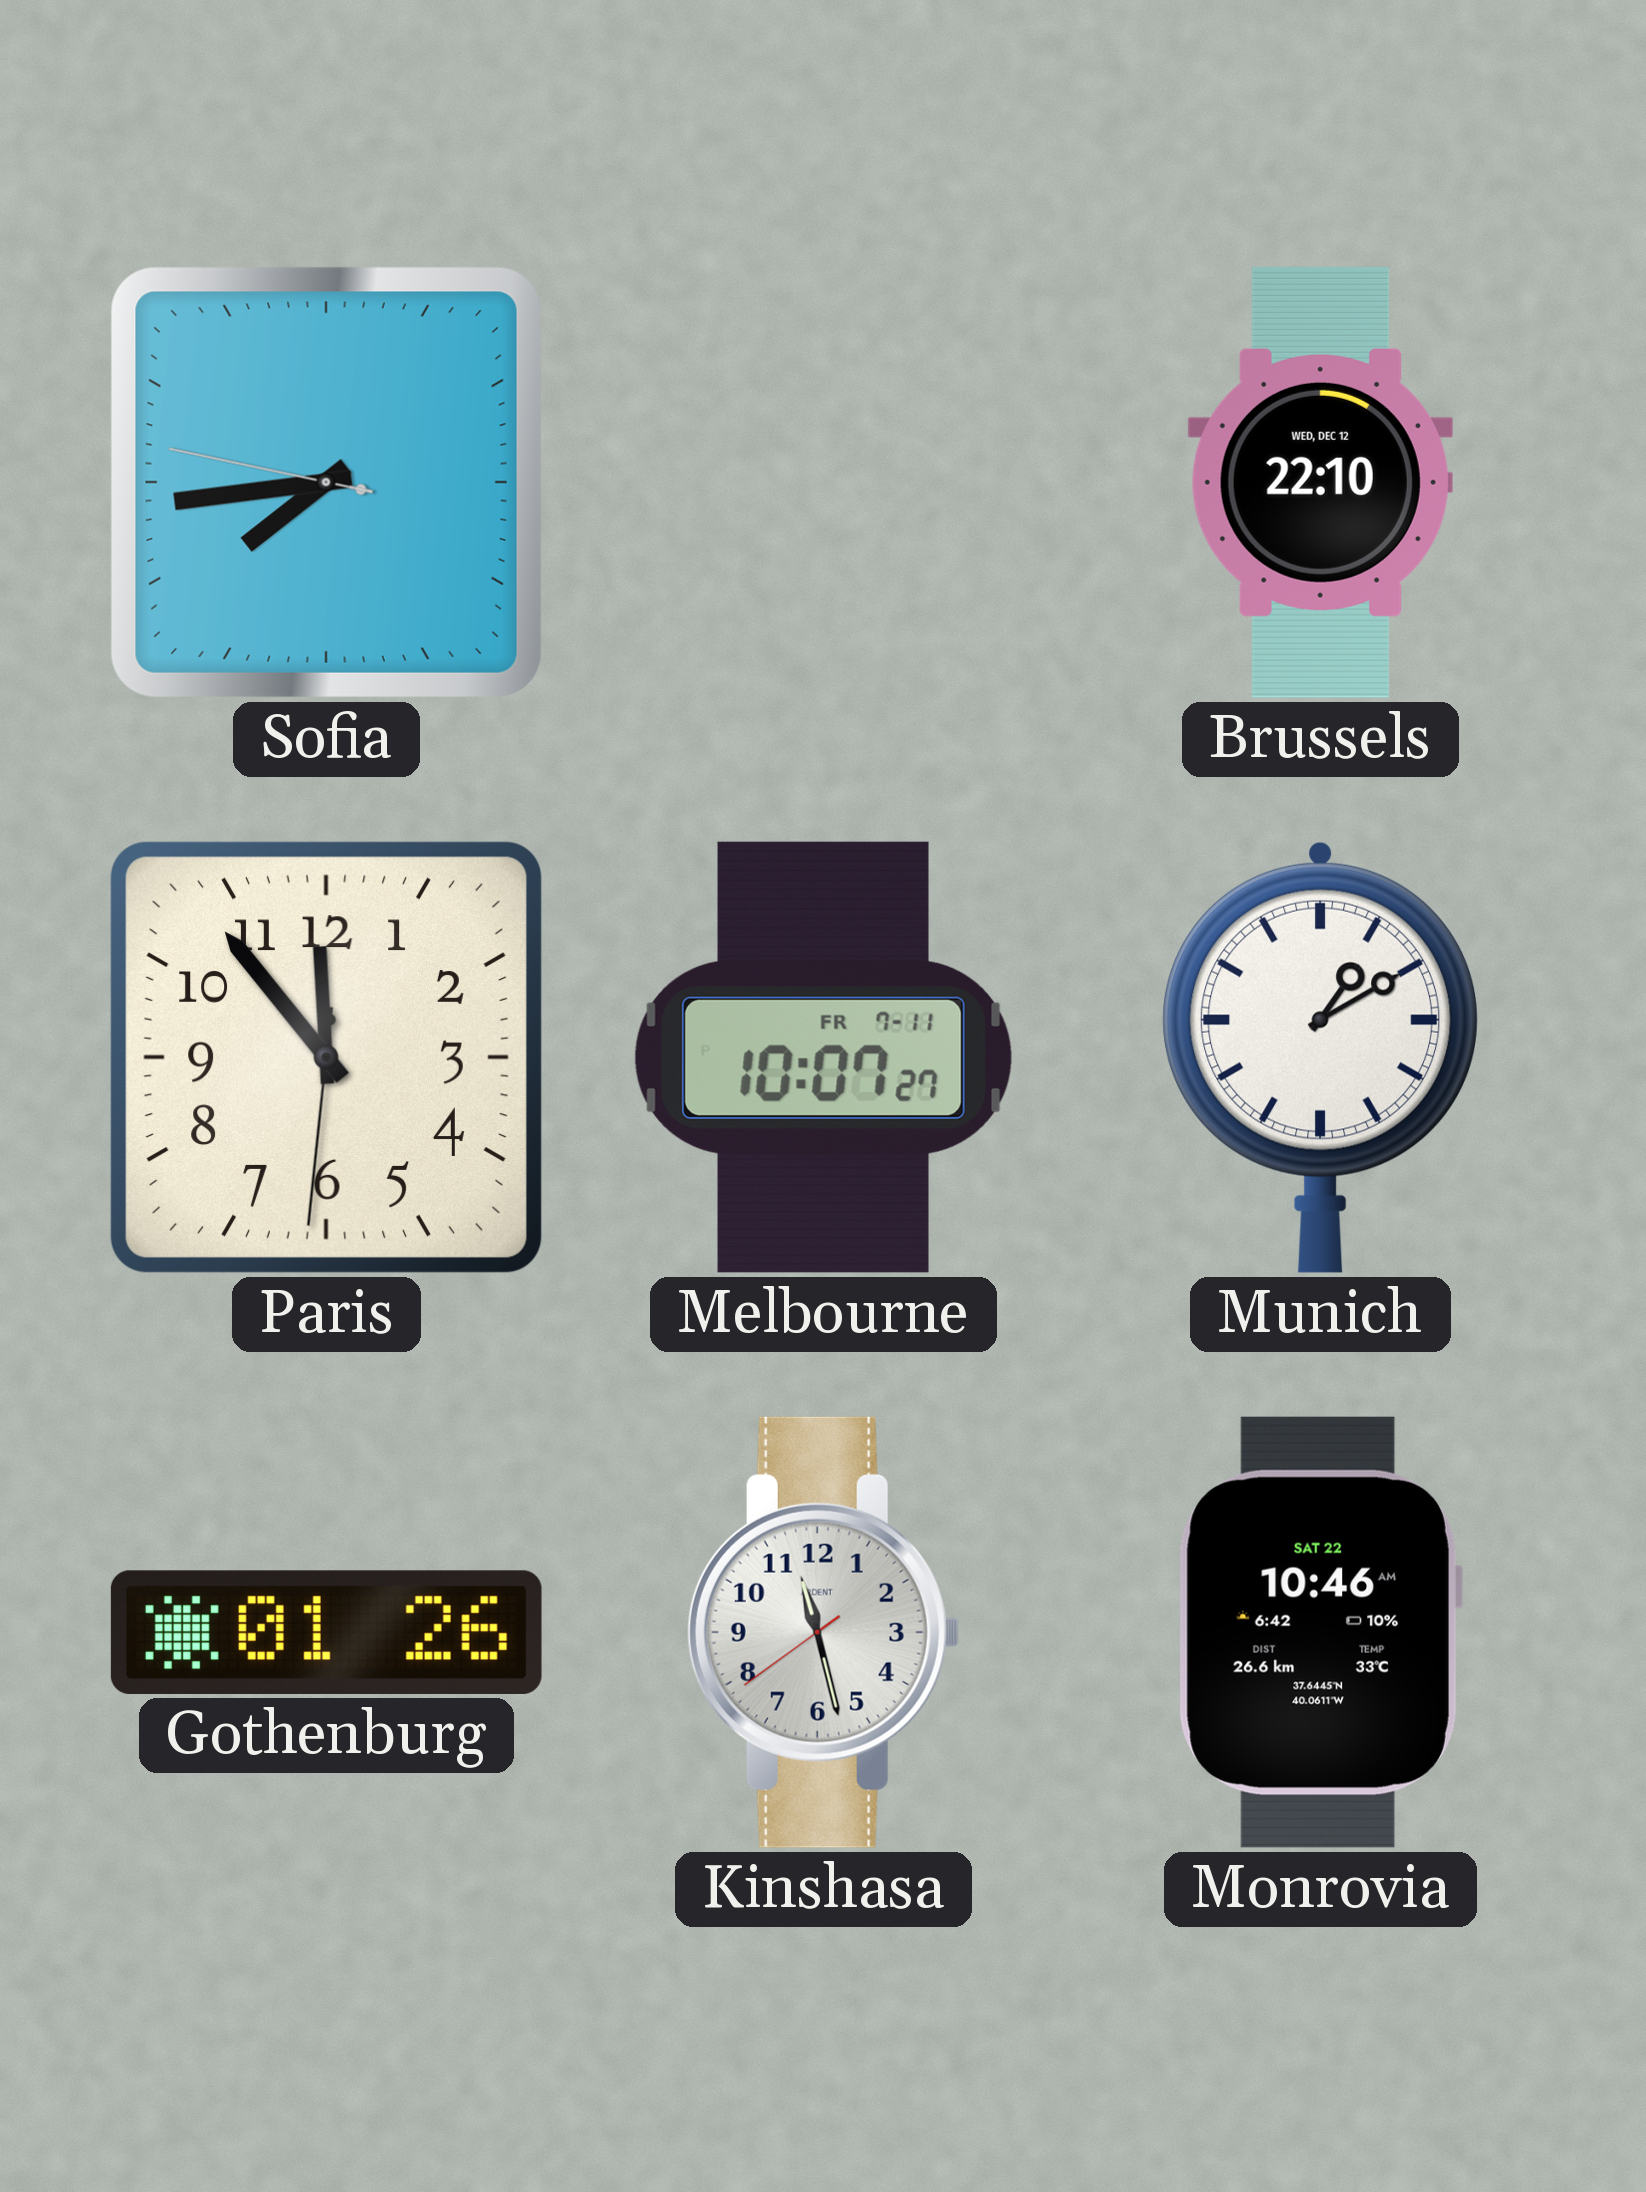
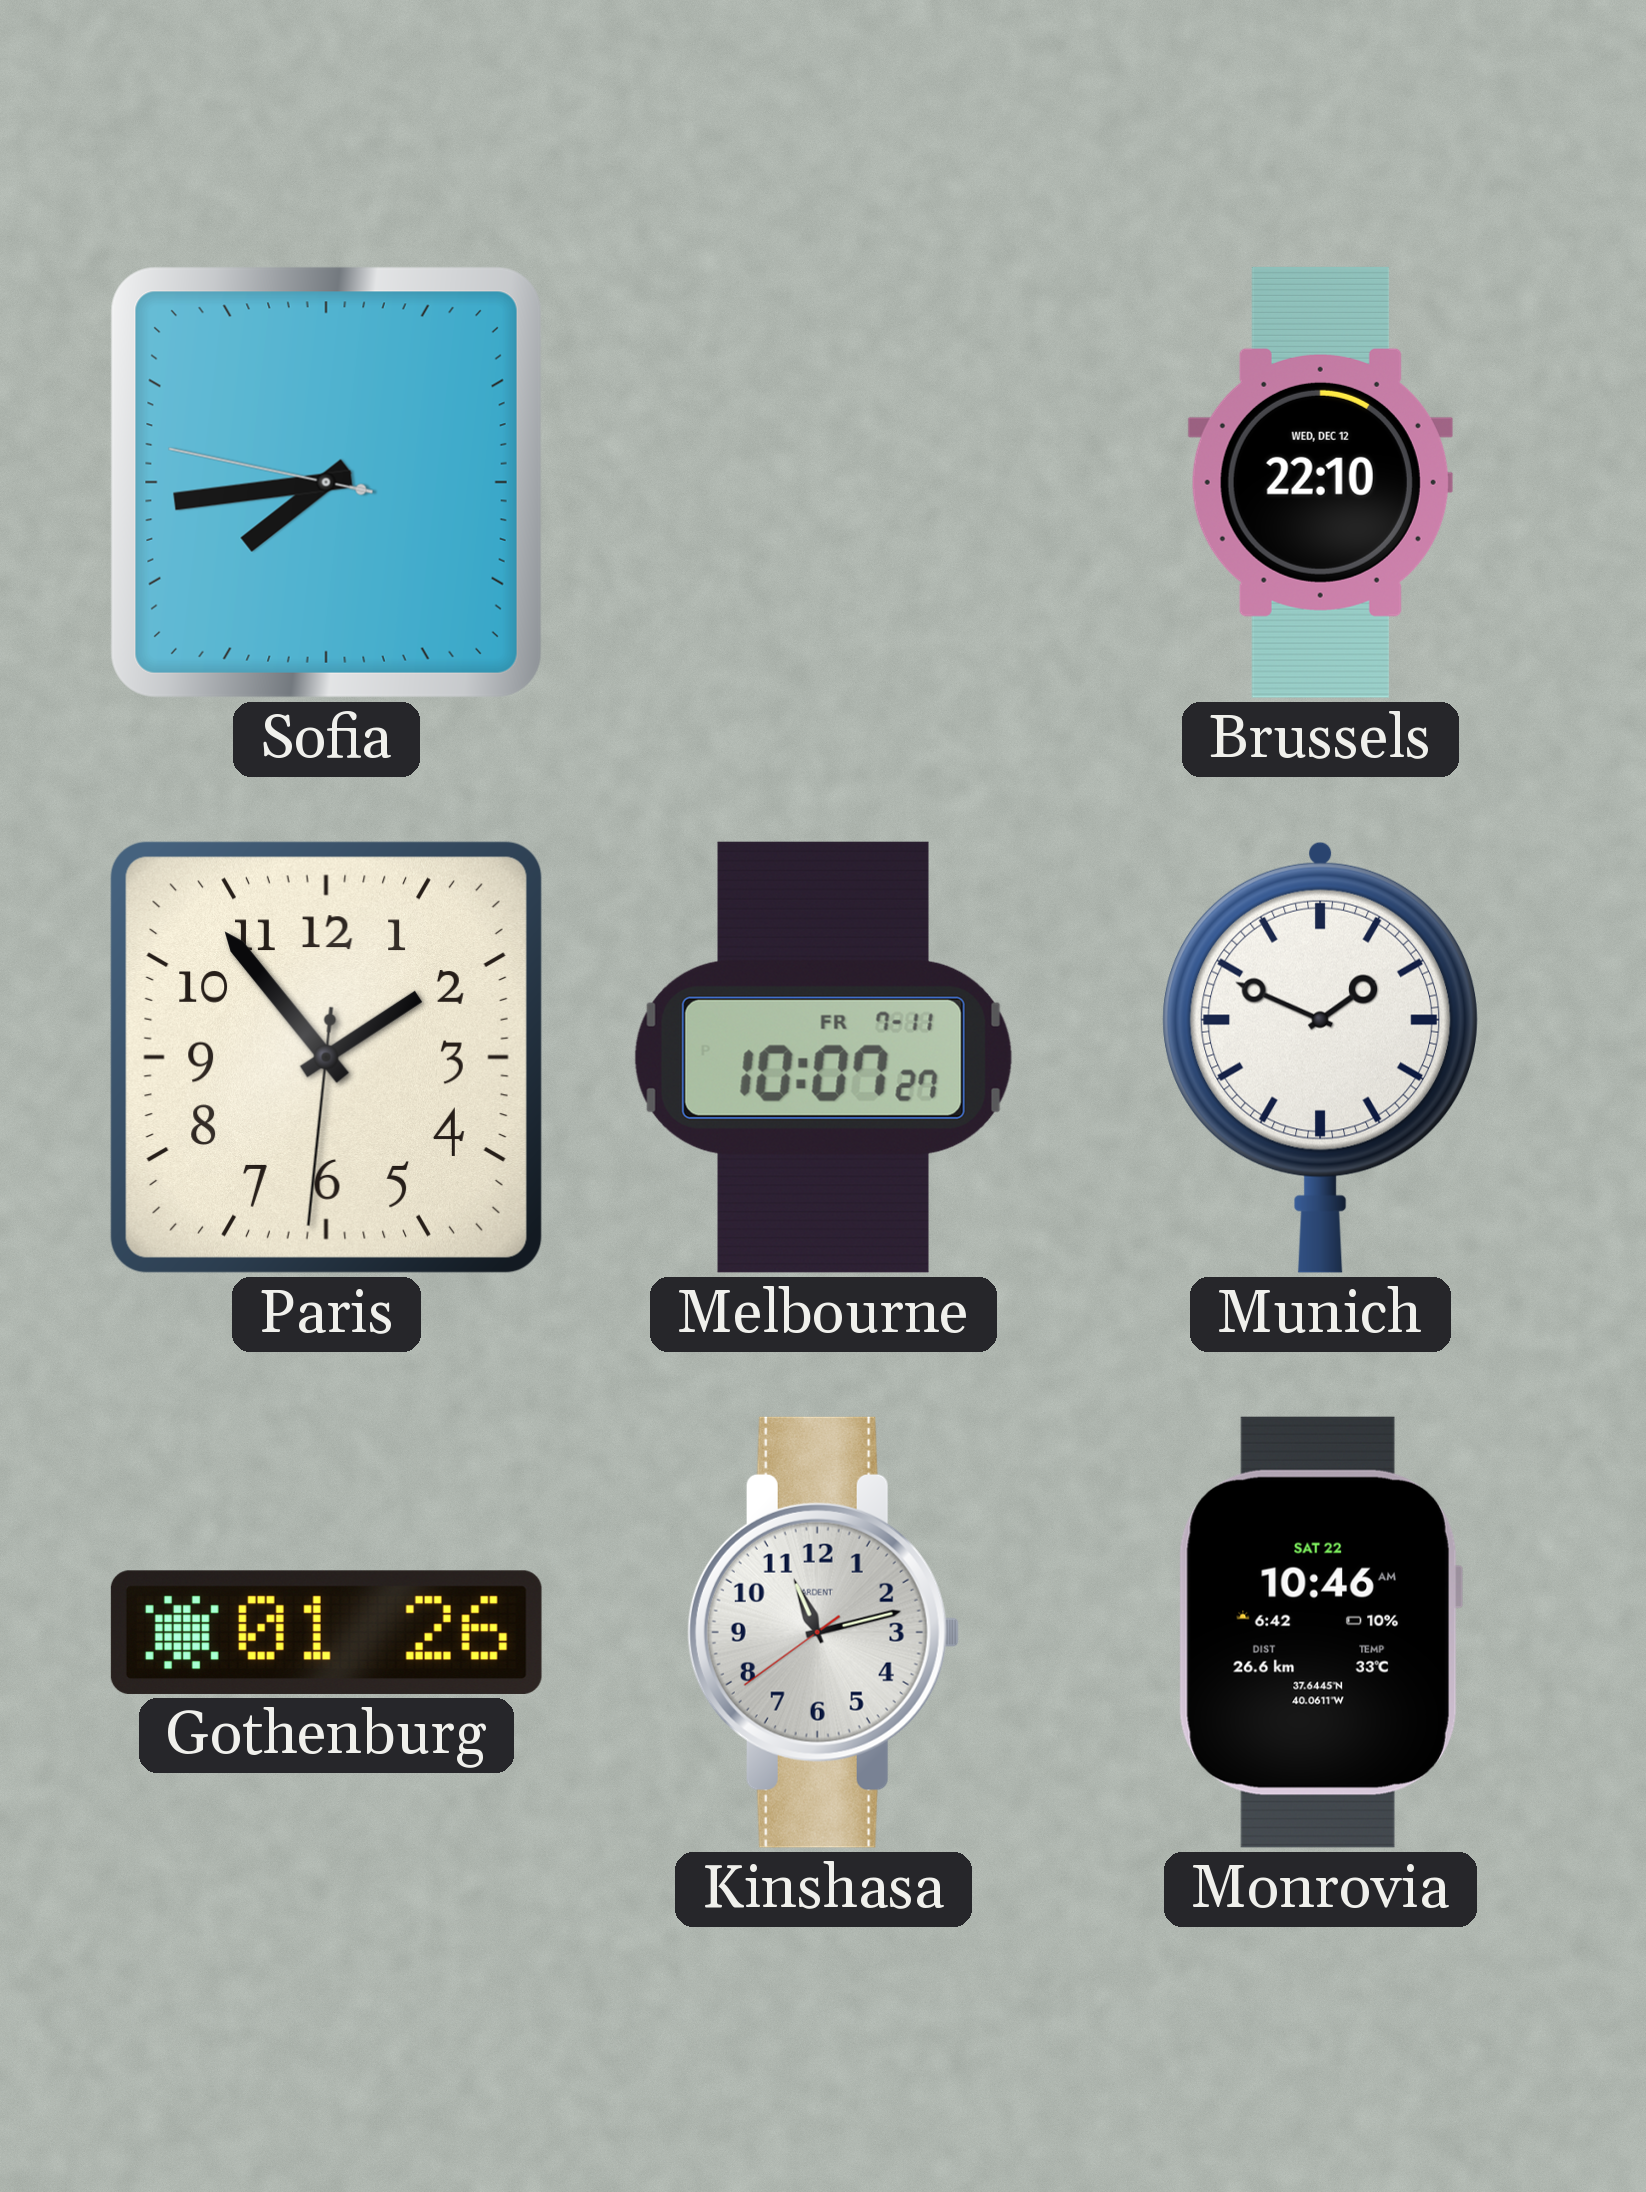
Paris: 11:53 -> 1:53
Munich: 1:10 -> 1:49
Kinshasa: 11:27 -> 11:12
